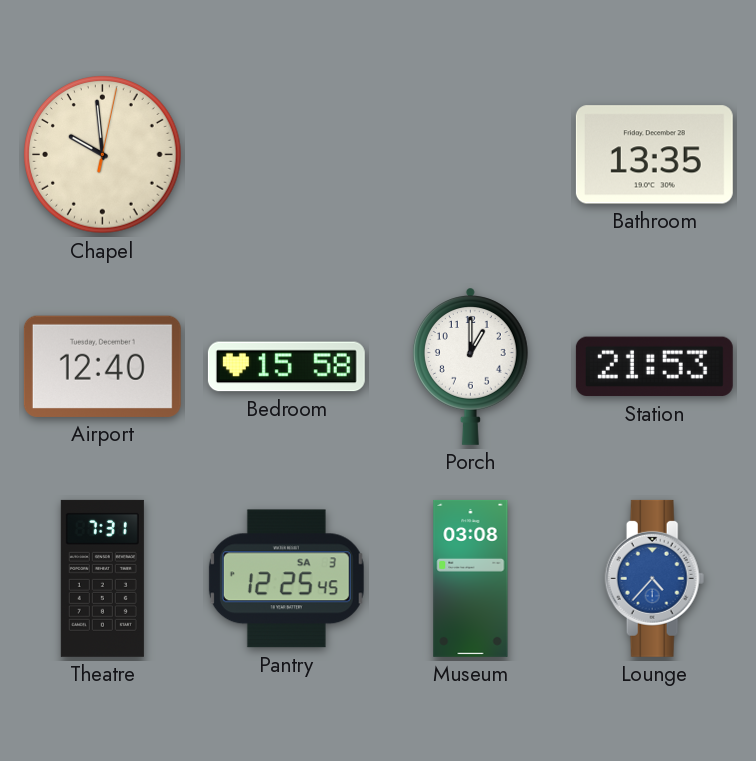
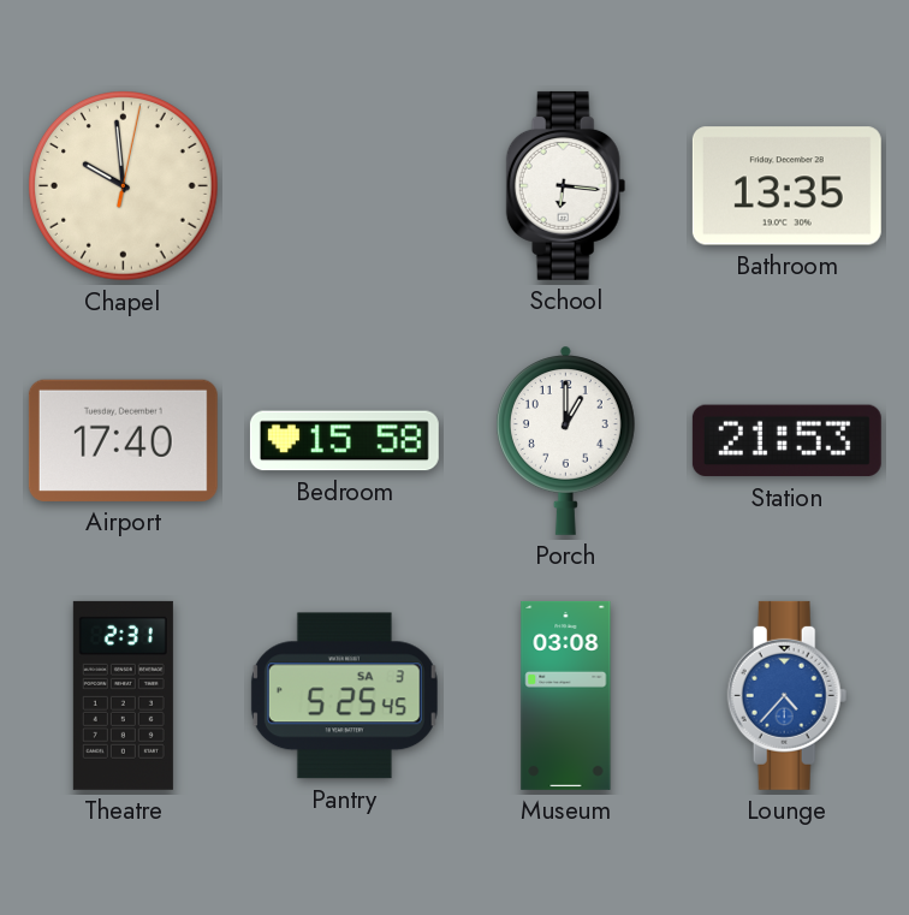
School: none -> 6:16
Airport: 12:40 -> 17:40
Theatre: 7:31 -> 2:31
Pantry: 12:25 -> 5:25
